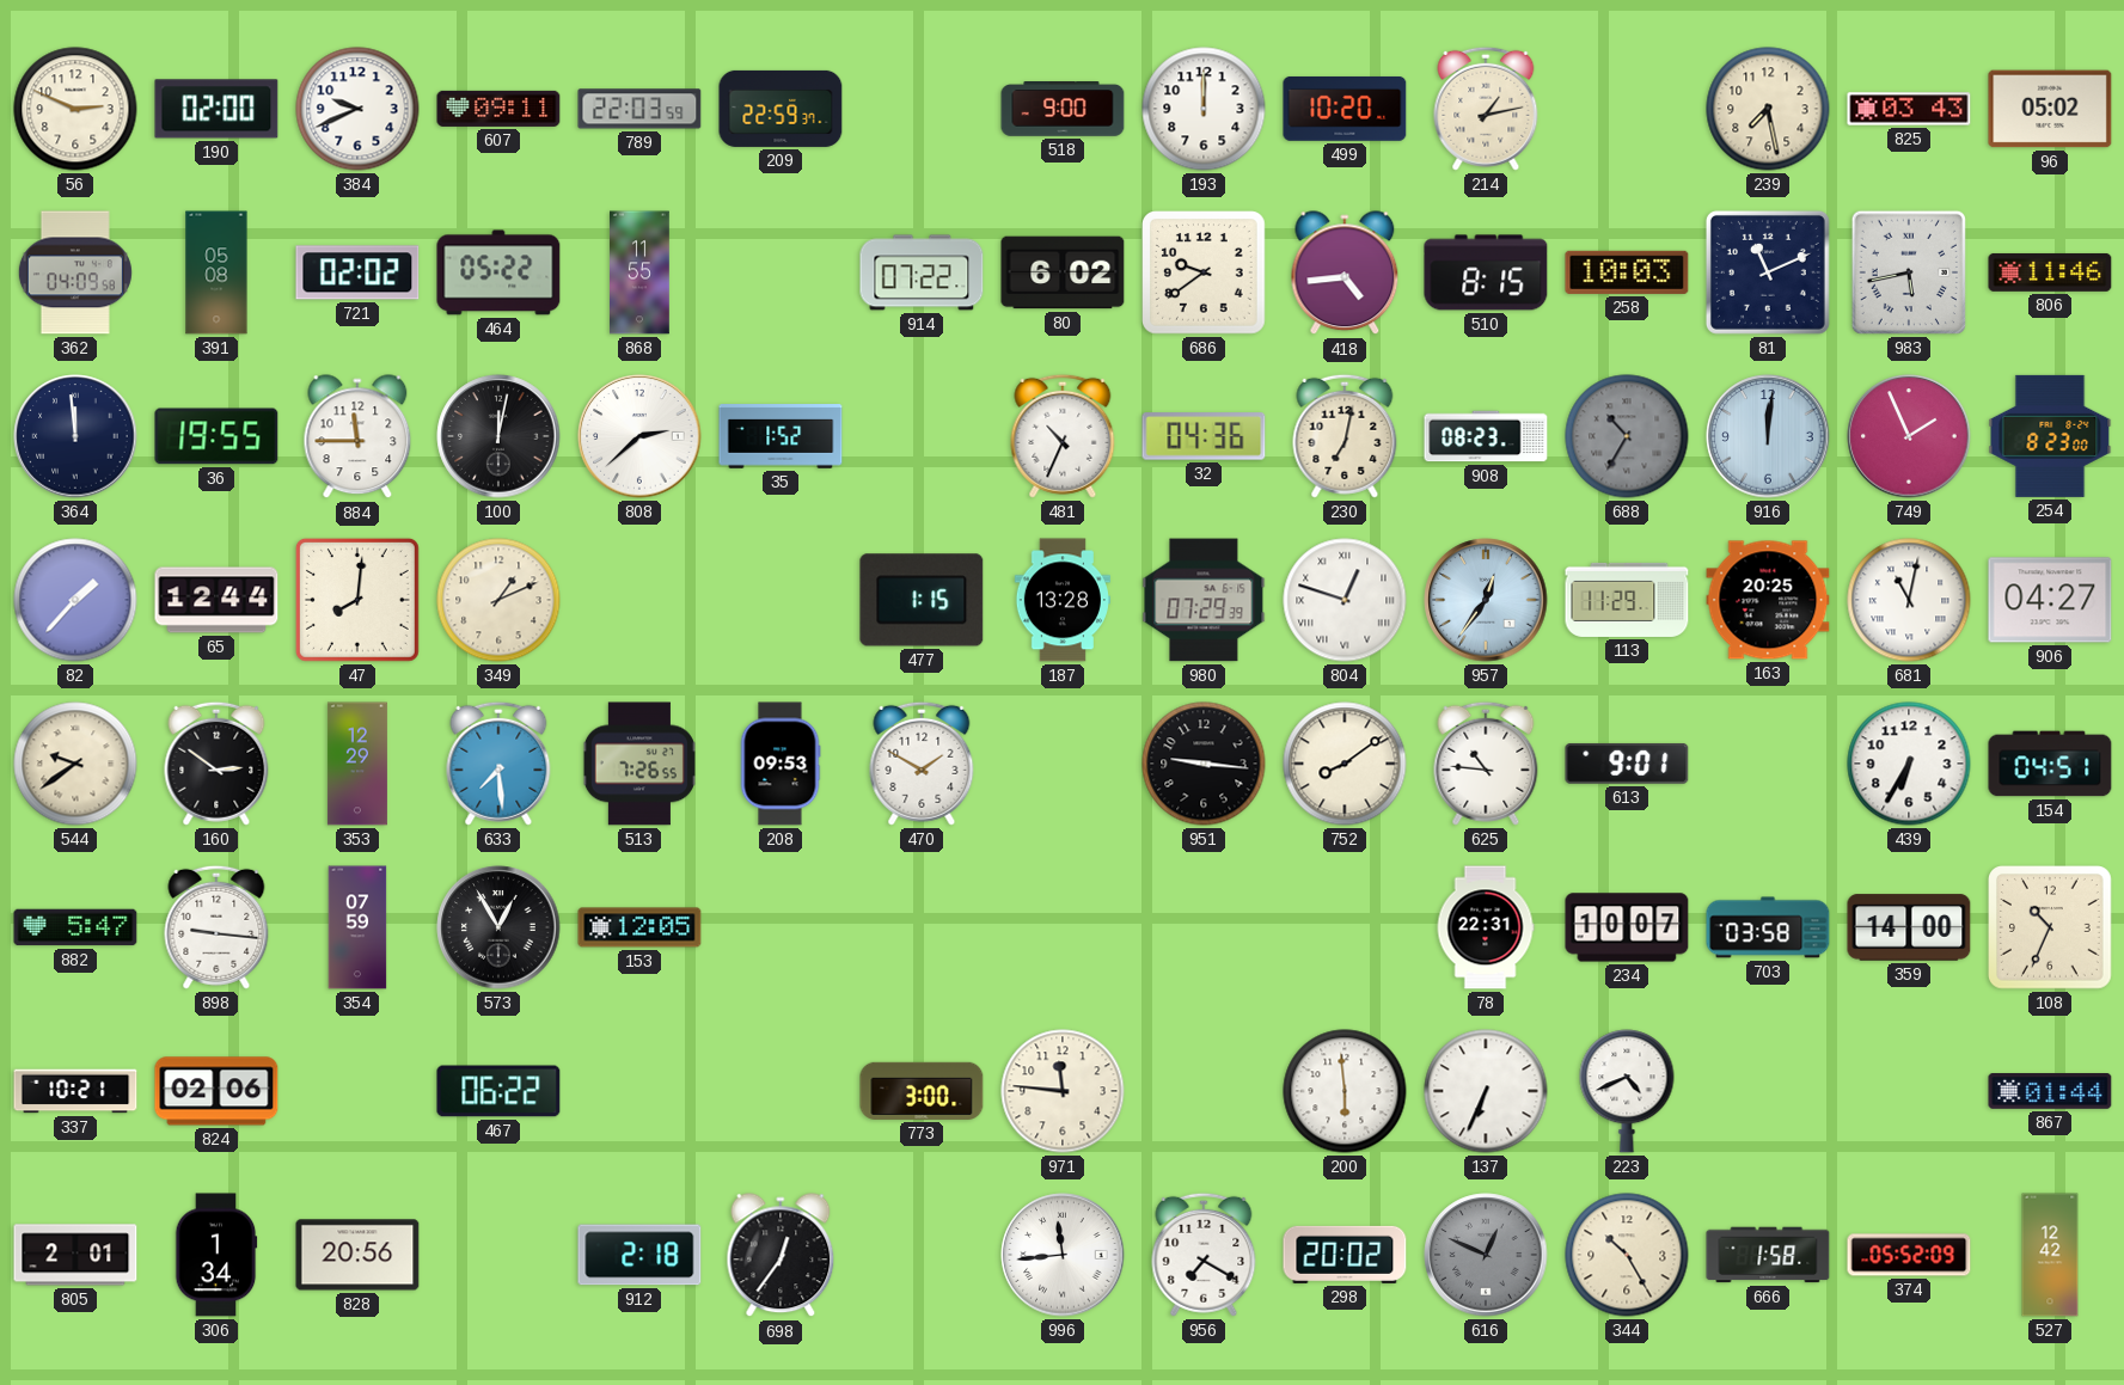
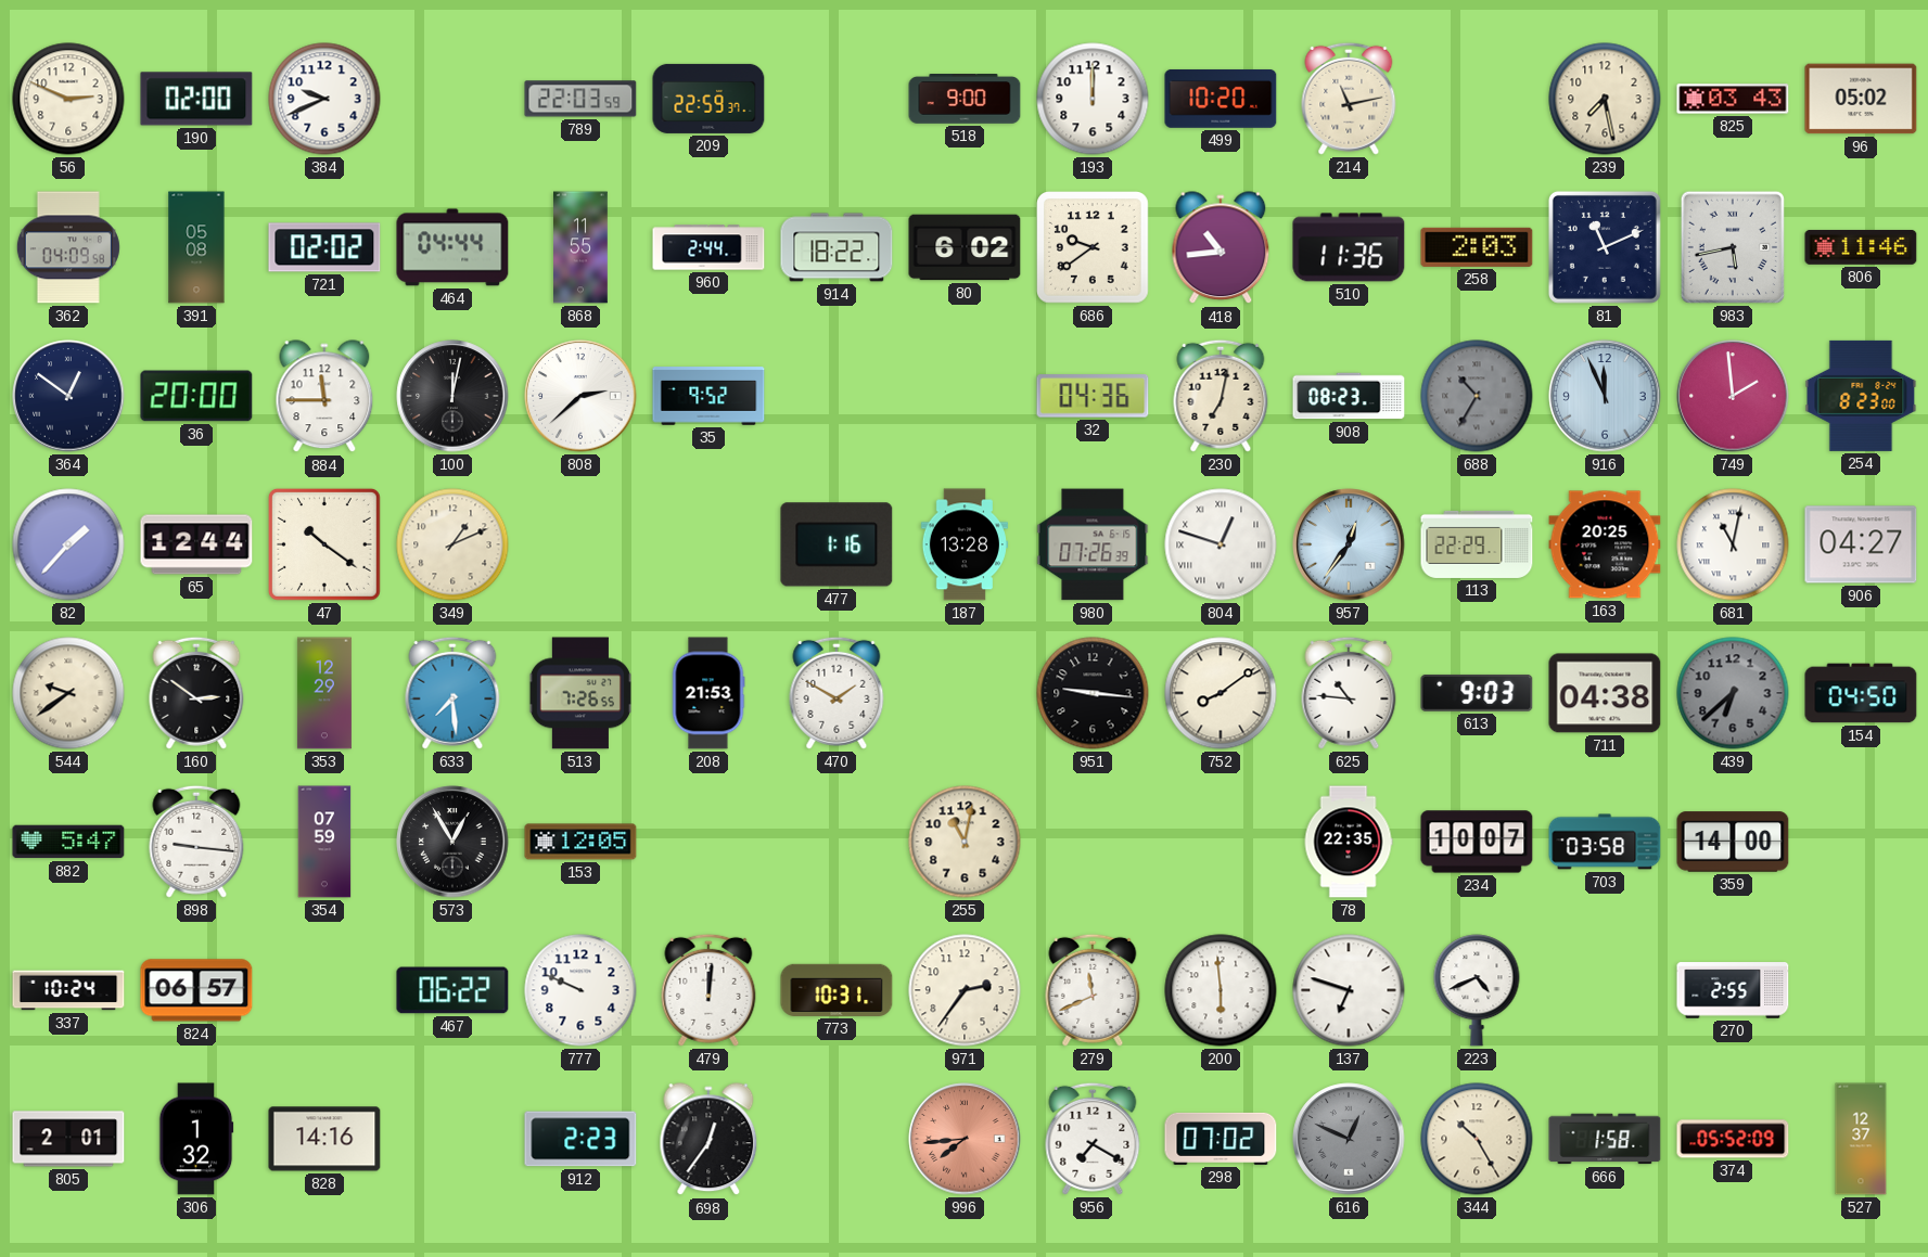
607: 09:11 -> none
214: 1:13 -> 11:13
464: 05:22 -> 04:44
960: none -> 2:44
914: 07:22 -> 18:22
418: 4:44 -> 10:44
510: 8:15 -> 11:36
258: 10:03 -> 2:03
364: 11:59 -> 12:51
36: 19:55 -> 20:00
35: 1:52 -> 9:52
481: 10:34 -> none
916: 12:01 -> 11:56
749: 1:56 -> 1:59
47: 8:01 -> 10:21
477: 1:15 -> 1:16
980: 07:29 -> 07:26
113: 11:29 -> 22:29
208: 09:53 -> 21:53
613: 9:01 -> 9:03
711: none -> 04:38
439: 6:35 -> 6:38
439 dial: white -> grey
154: 04:51 -> 04:50
255: none -> 11:02
78: 22:31 -> 22:35
108: 10:34 -> none
337: 10:21 -> 10:24
824: 02:06 -> 06:57
777: none -> 9:49
479: none -> 12:01
773: 3:00 -> 10:31
971: 11:46 -> 2:36
279: none -> 11:41
137: 6:34 -> 6:48
270: none -> 2:55
867: 01:44 -> none
306: 1:34 -> 1:32
828: 20:56 -> 14:16
912: 2:18 -> 2:23
996: 11:44 -> 7:44
996 dial: white -> salmon
298: 20:02 -> 07:02
527: 12:42 -> 12:37
